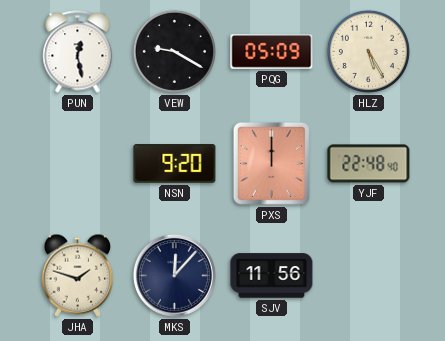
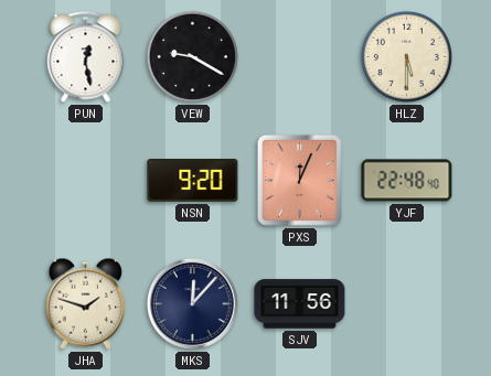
PQG: 05:09 -> none
HLZ: 5:25 -> 5:30
PXS: 12:00 -> 12:04
